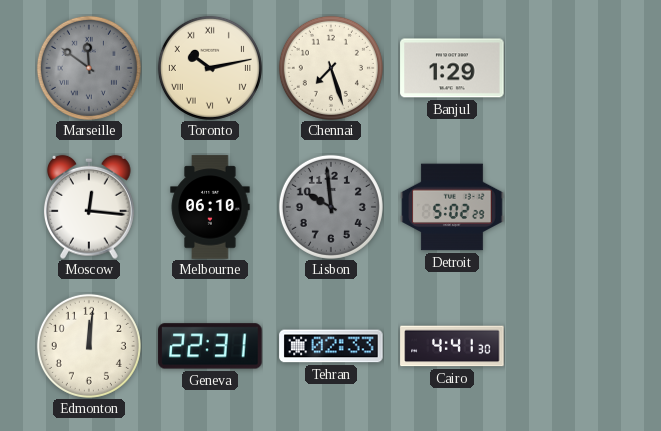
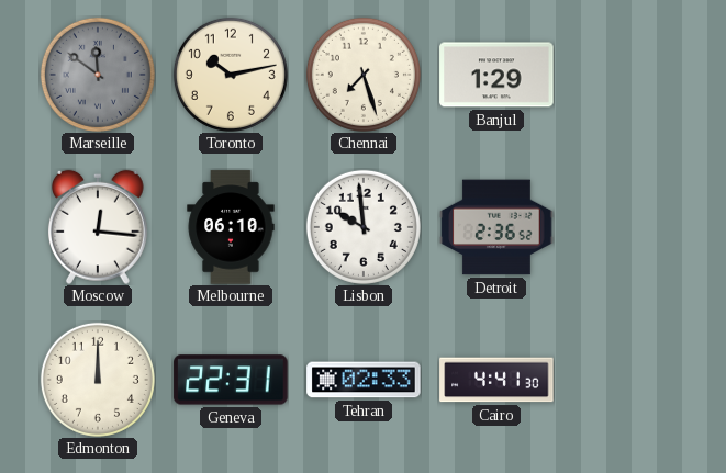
Toronto numerals: Roman -> Arabic
Lisbon dial: grey -> white
Detroit: 5:02 -> 2:36
Edmonton: 12:01 -> 12:00
